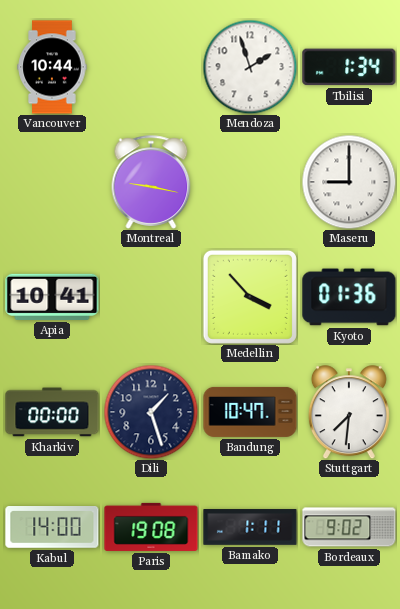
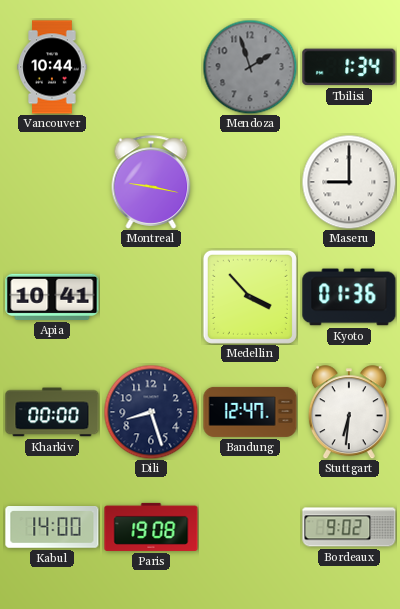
Mendoza dial: white -> grey
Dili: 1:27 -> 8:27
Bandung: 10:47 -> 12:47
Stuttgart: 7:31 -> 6:31
Bamako: 1:11 -> none
